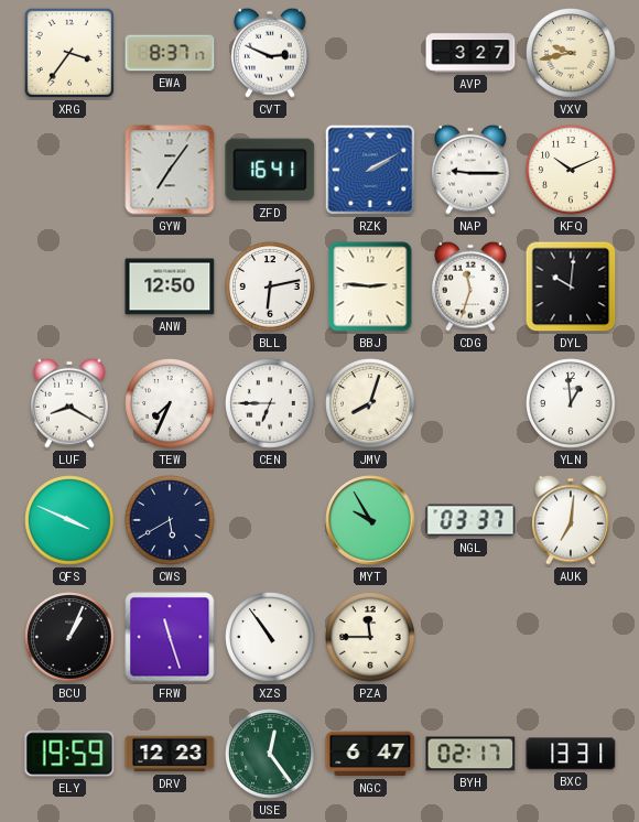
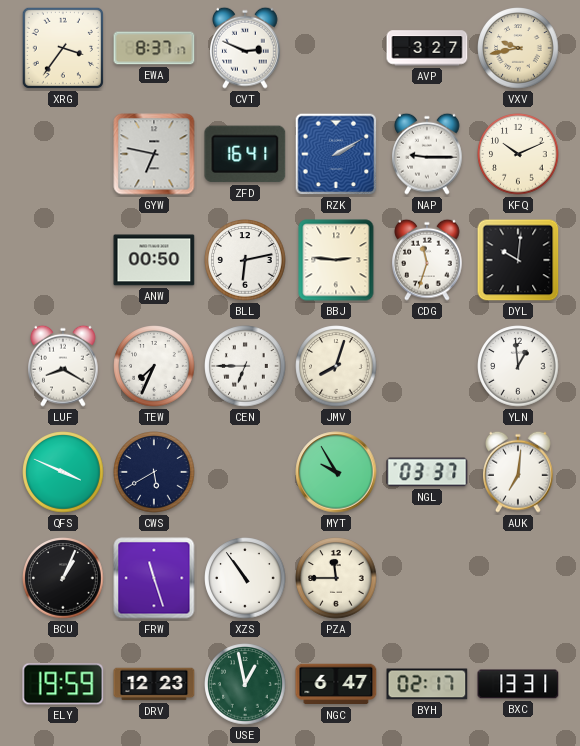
GYW: 7:06 -> 6:47
ANW: 12:50 -> 00:50
USE: 12:24 -> 12:58
